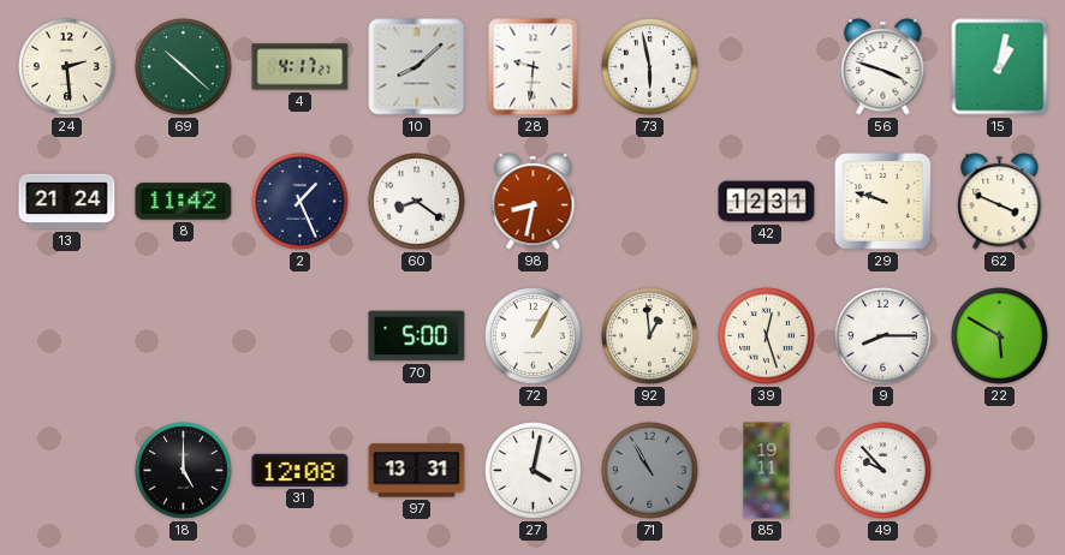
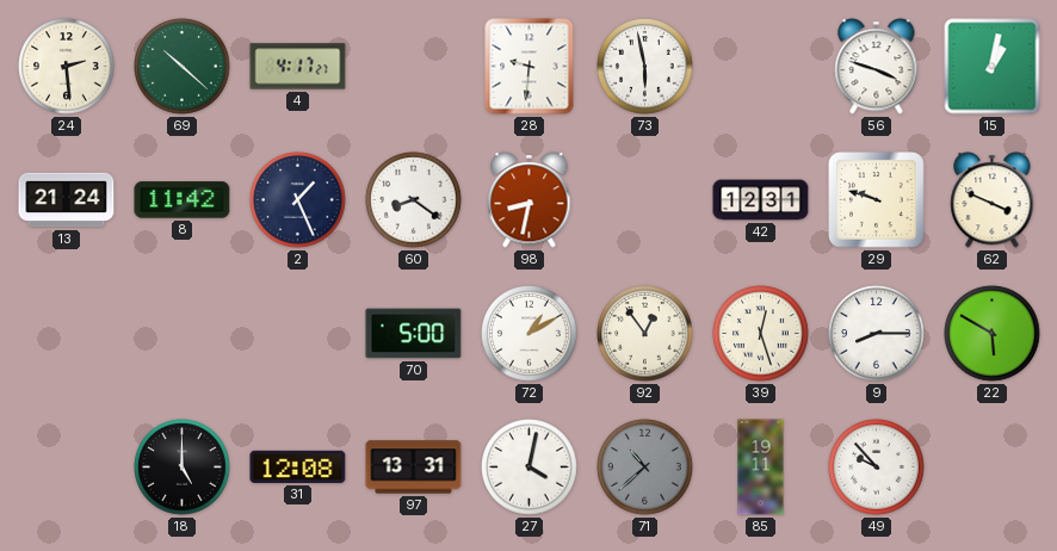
10: 8:08 -> none
72: 1:05 -> 1:10
92: 12:59 -> 12:54
71: 10:55 -> 10:38
